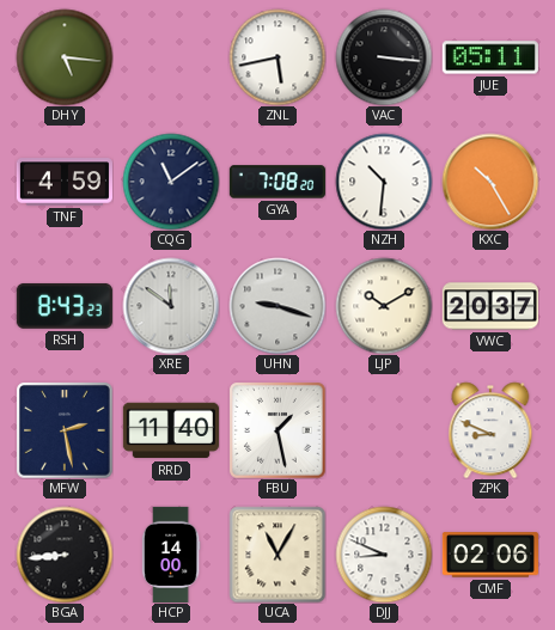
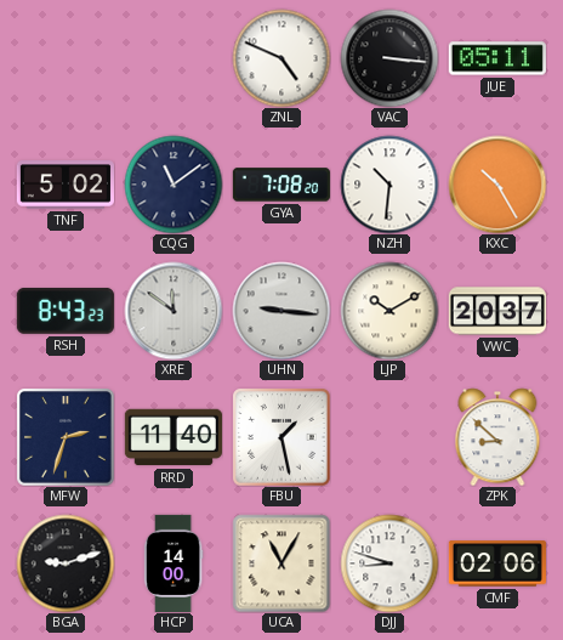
DHY: 5:16 -> none
ZNL: 5:43 -> 4:49
TNF: 4:59 -> 5:02
UHN: 9:18 -> 9:16
MFW: 2:28 -> 2:33
ZPK: 8:49 -> 8:52
BGA: 8:44 -> 9:12
DJJ: 8:49 -> 8:48
